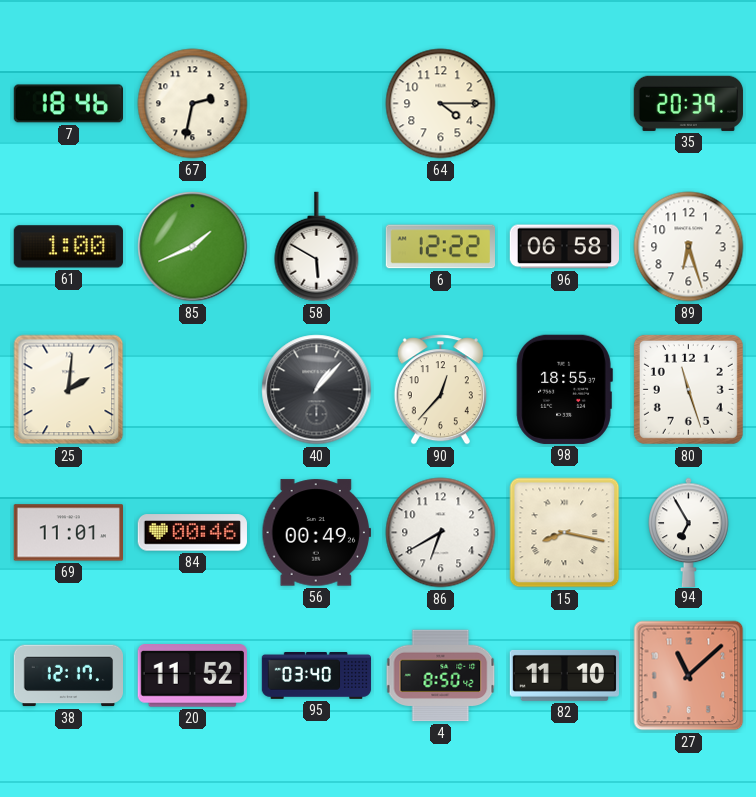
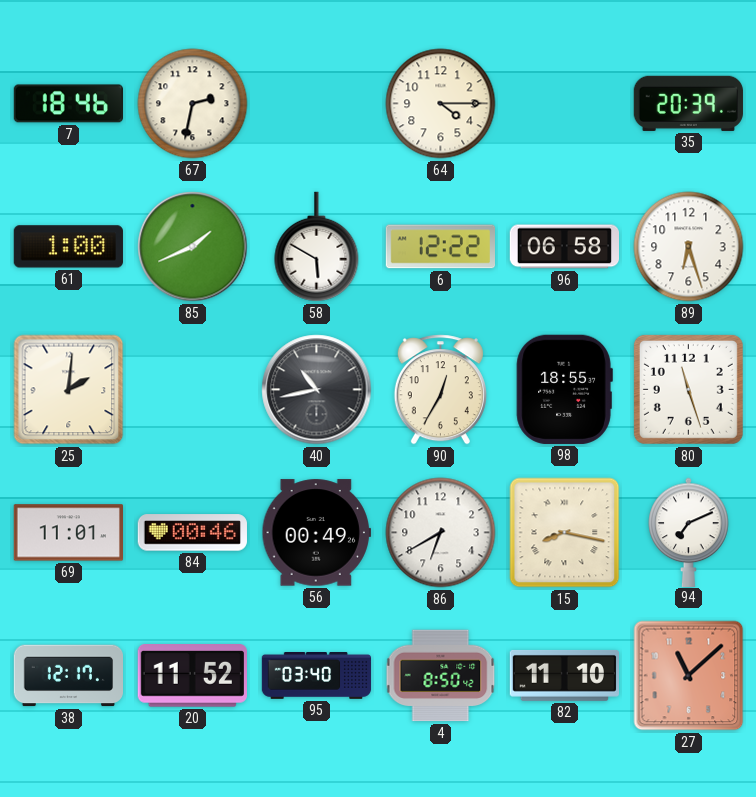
40: 1:07 -> 10:43
90: 12:37 -> 12:35
94: 6:55 -> 7:11
